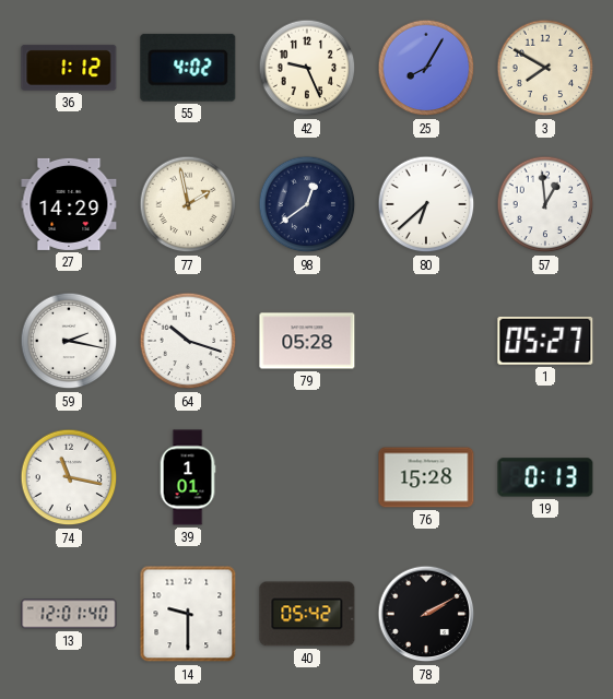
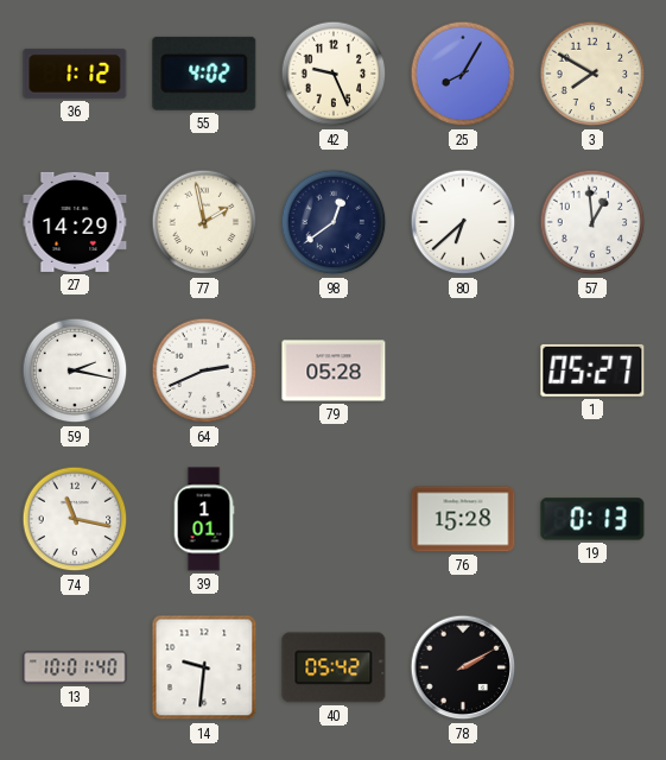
64: 10:18 -> 2:41
13: 12:01 -> 10:01
14: 9:30 -> 9:31
